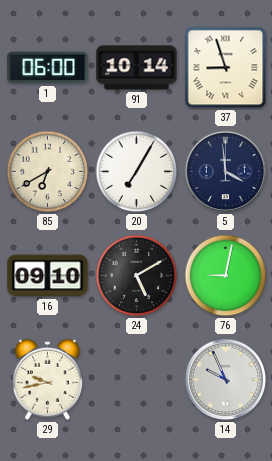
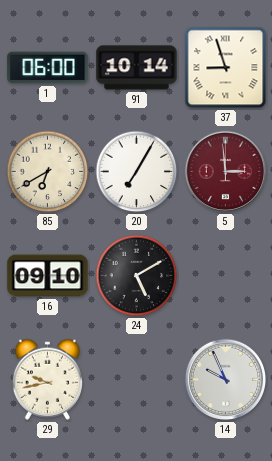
5: 3:59 -> 2:59
5 dial: navy -> burgundy
76: 9:02 -> none
